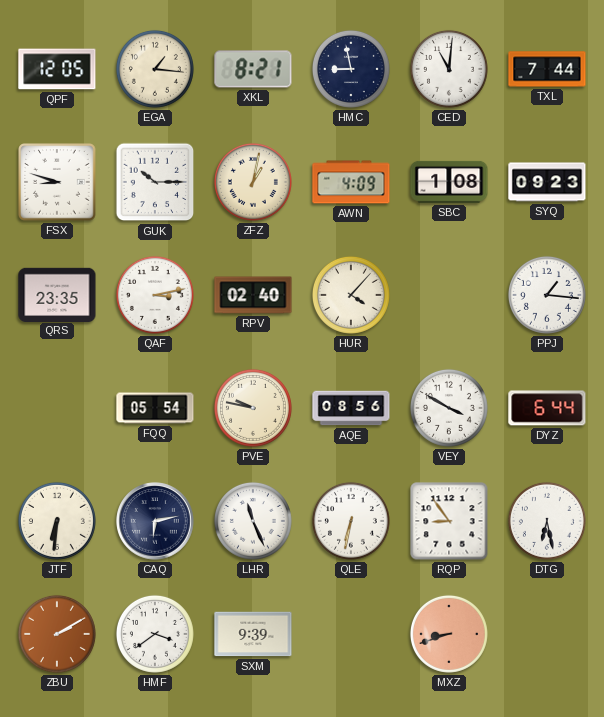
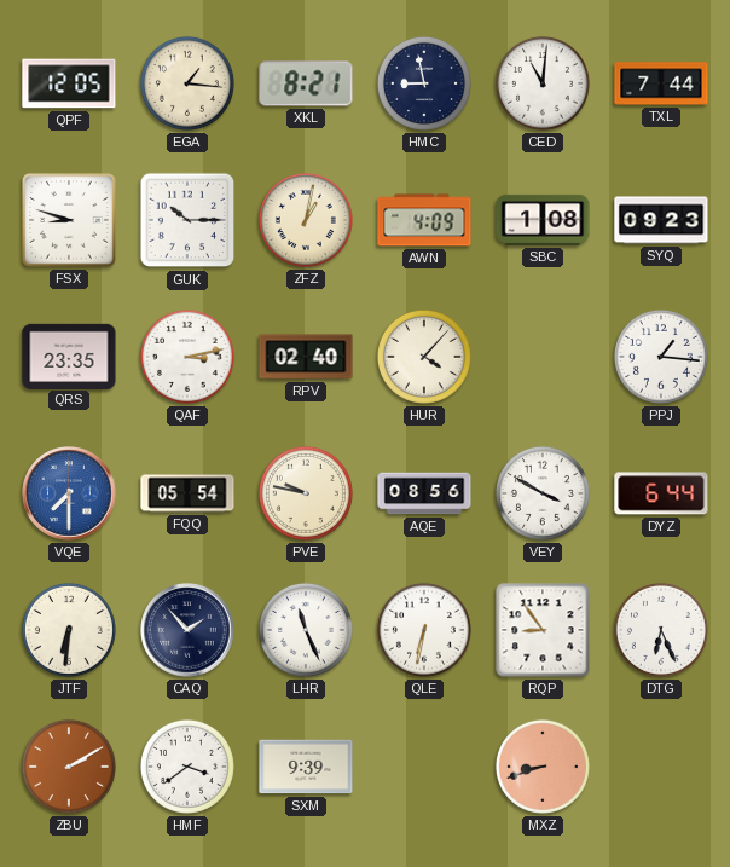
VQE: none -> 7:30
CAQ: 6:13 -> 1:53
DTG: 6:28 -> 6:26
